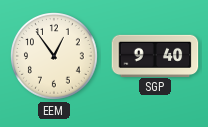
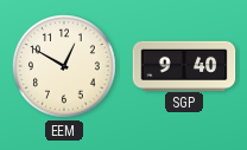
EEM: 12:54 -> 12:50
